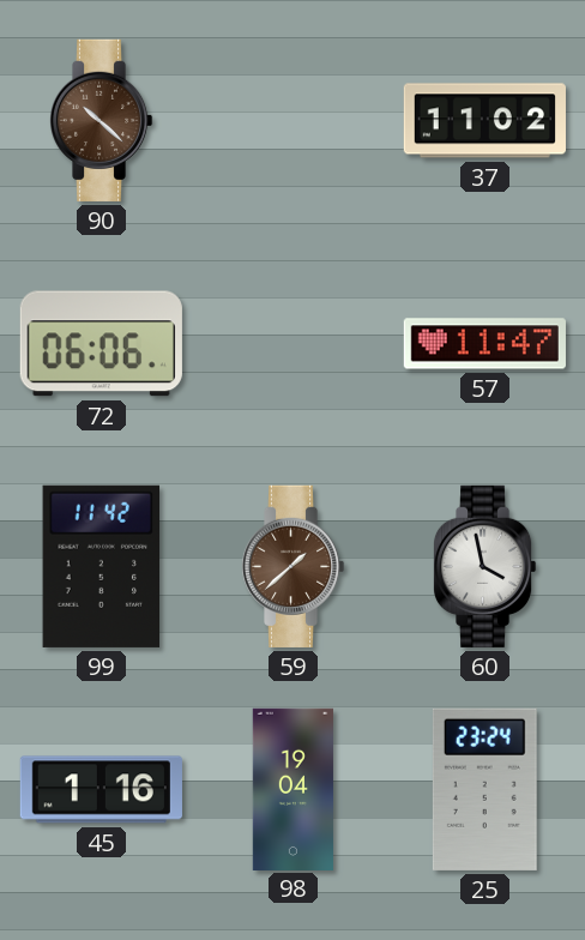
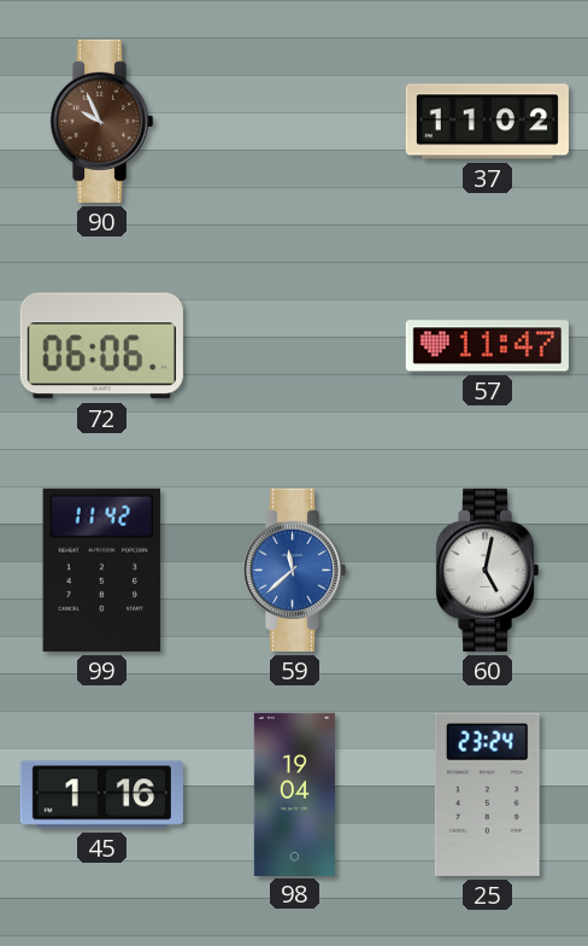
90: 10:22 -> 9:56
59: 1:38 -> 11:38
59 dial: brown -> blue
60: 3:58 -> 5:02
